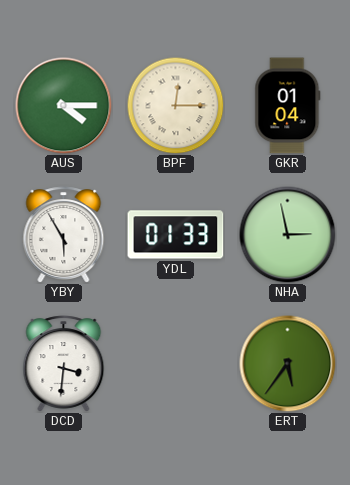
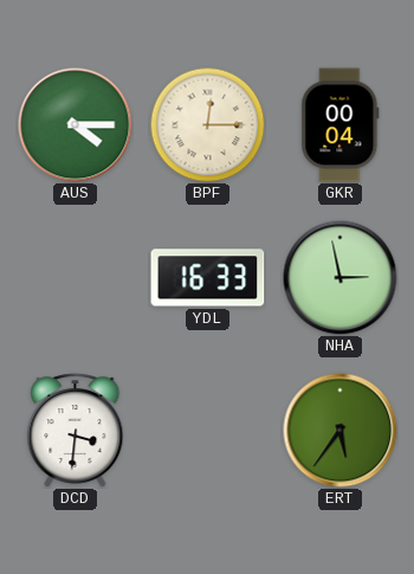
GKR: 01:04 -> 00:04
YBY: 5:55 -> none
YDL: 01:33 -> 16:33
